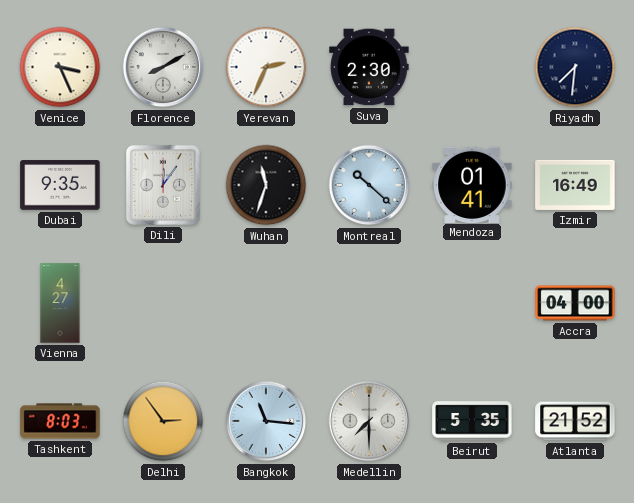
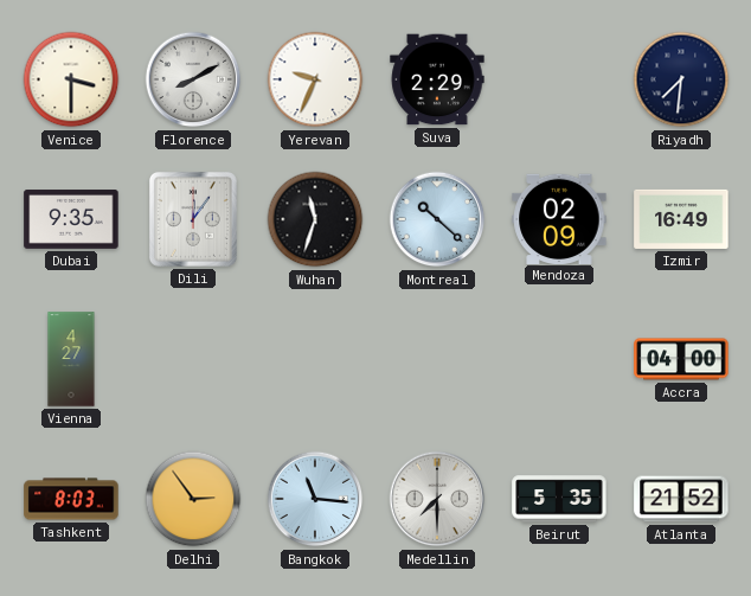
Venice: 3:26 -> 3:30
Yerevan: 2:34 -> 9:34
Suva: 2:30 -> 2:29
Mendoza: 01:41 -> 02:09
